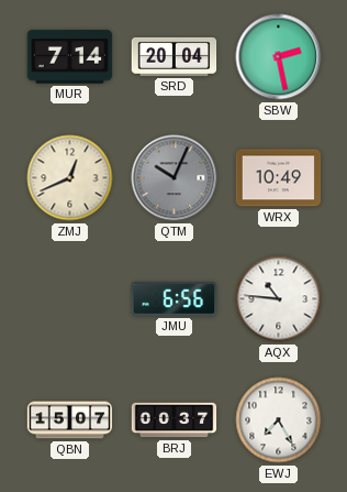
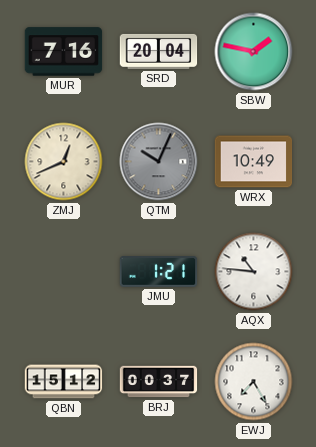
MUR: 7:14 -> 7:16
SBW: 2:28 -> 1:47
JMU: 6:56 -> 1:21
QBN: 15:07 -> 15:12
